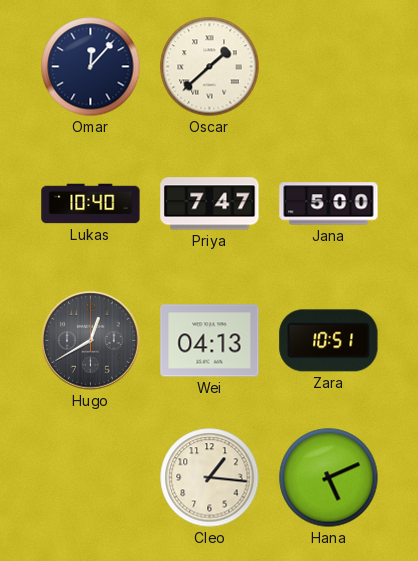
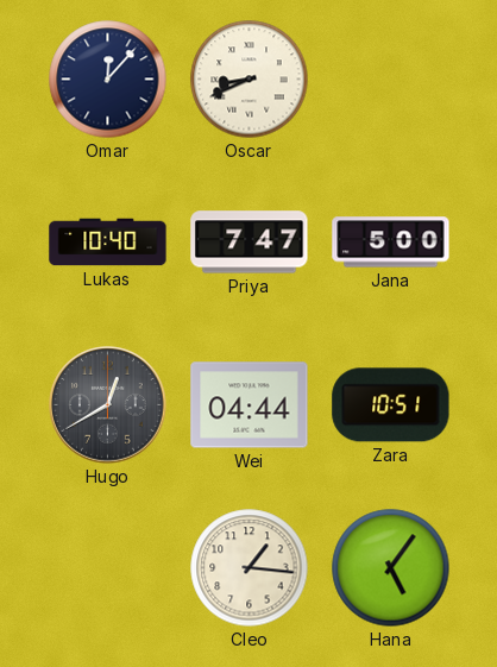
Oscar: 1:38 -> 8:41
Wei: 04:13 -> 04:44
Hana: 5:11 -> 5:06
